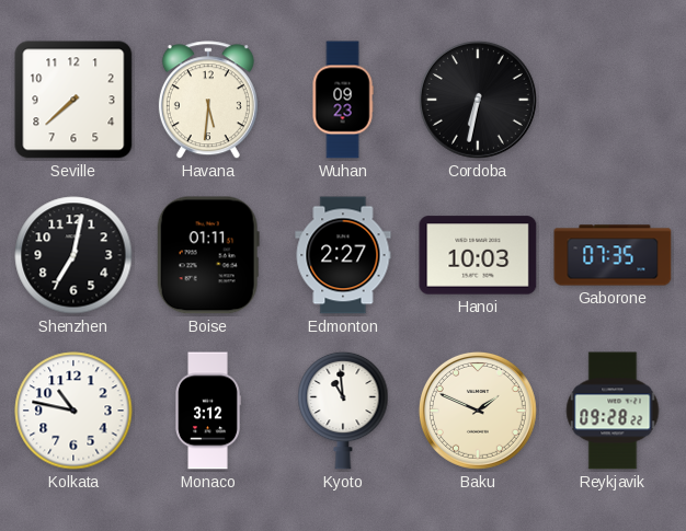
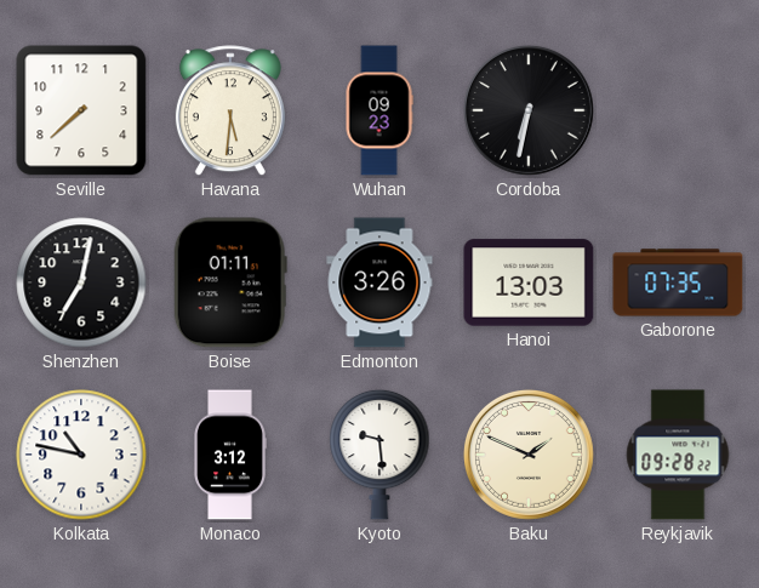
Edmonton: 2:27 -> 3:26
Hanoi: 10:03 -> 13:03
Kyoto: 10:59 -> 9:29
